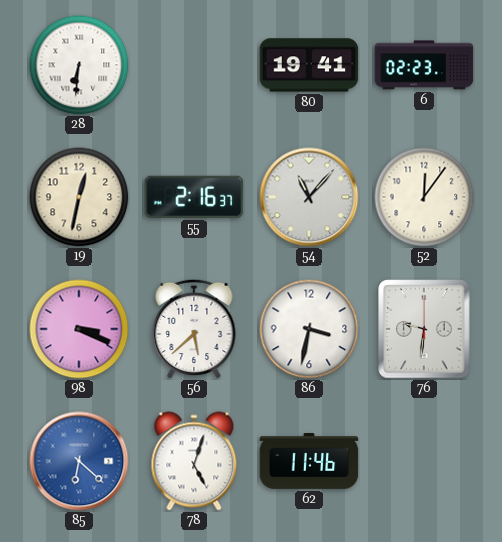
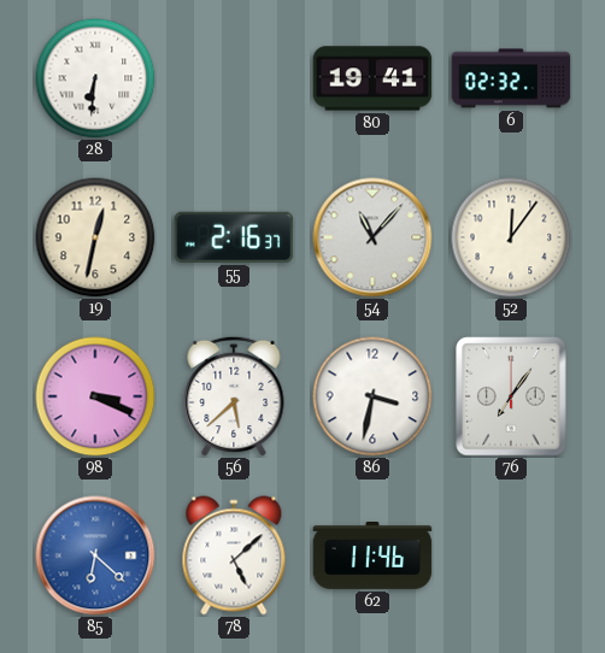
6: 02:23 -> 02:32
76: 9:31 -> 7:06
78: 5:03 -> 5:08
